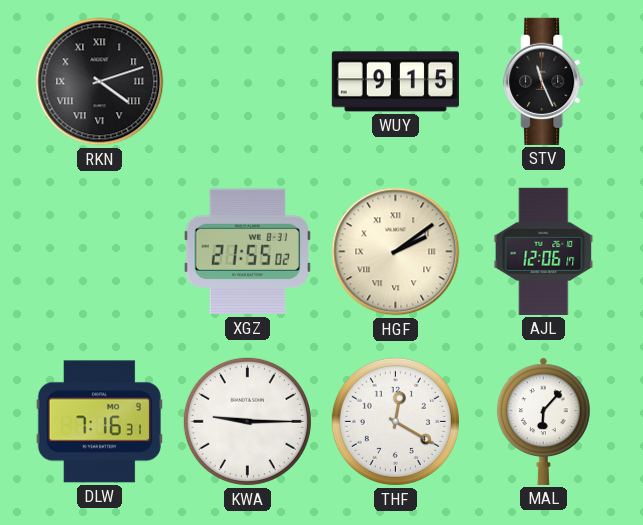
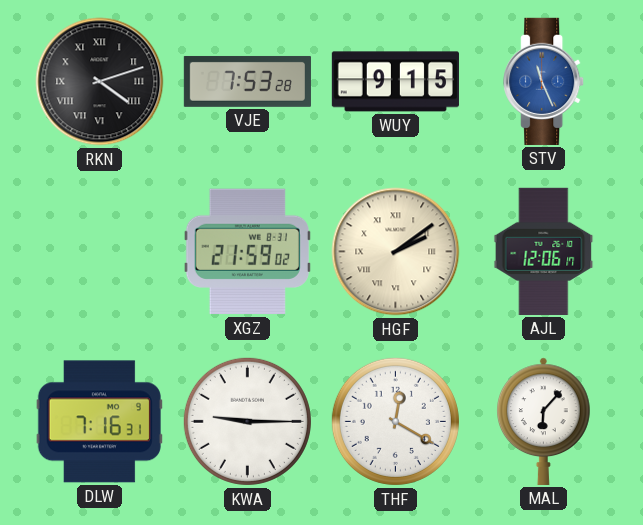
VJE: none -> 7:53
STV dial: black -> blue
XGZ: 21:55 -> 21:59
